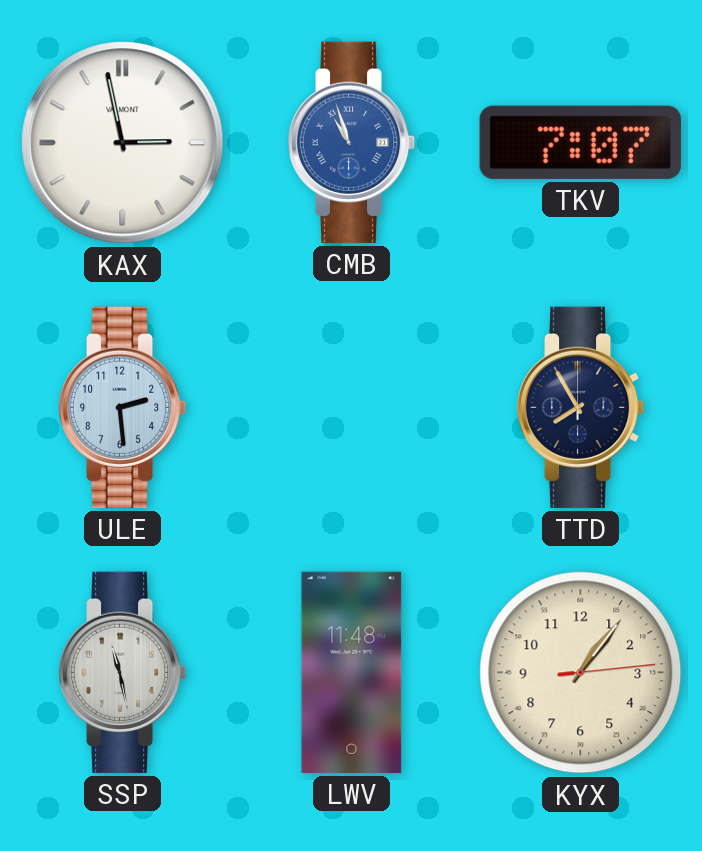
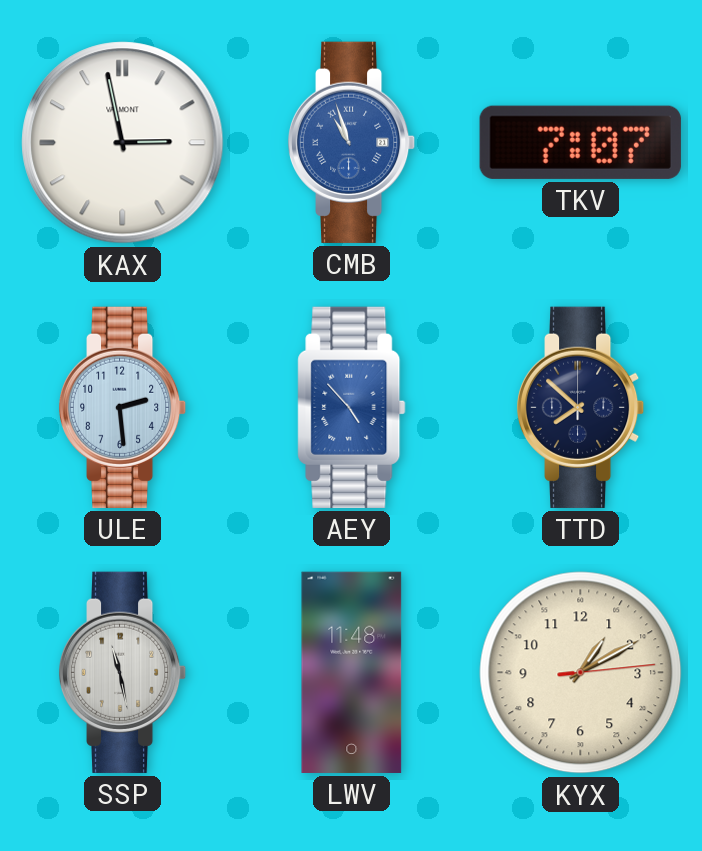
AEY: none -> 4:53
TTD: 7:55 -> 7:52
KYX: 1:06 -> 1:10
